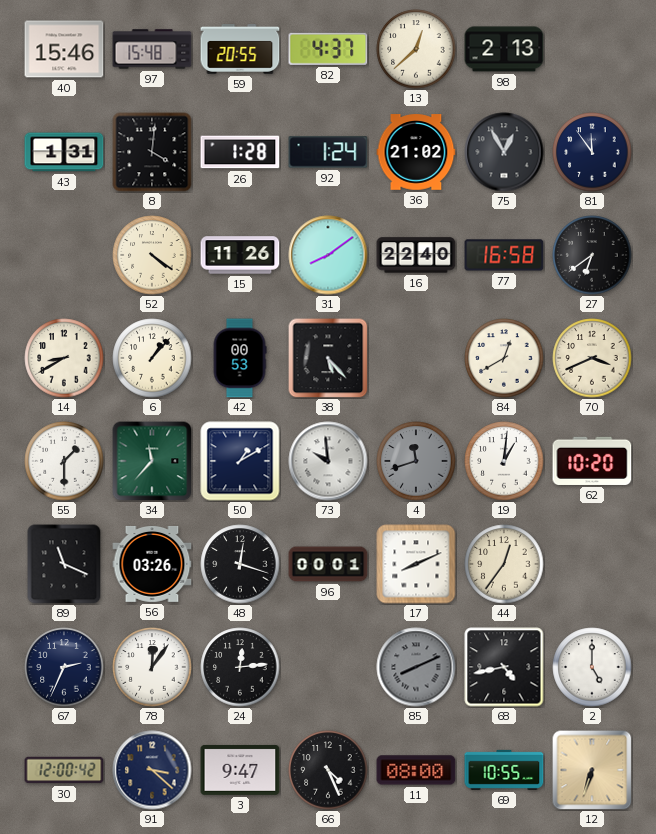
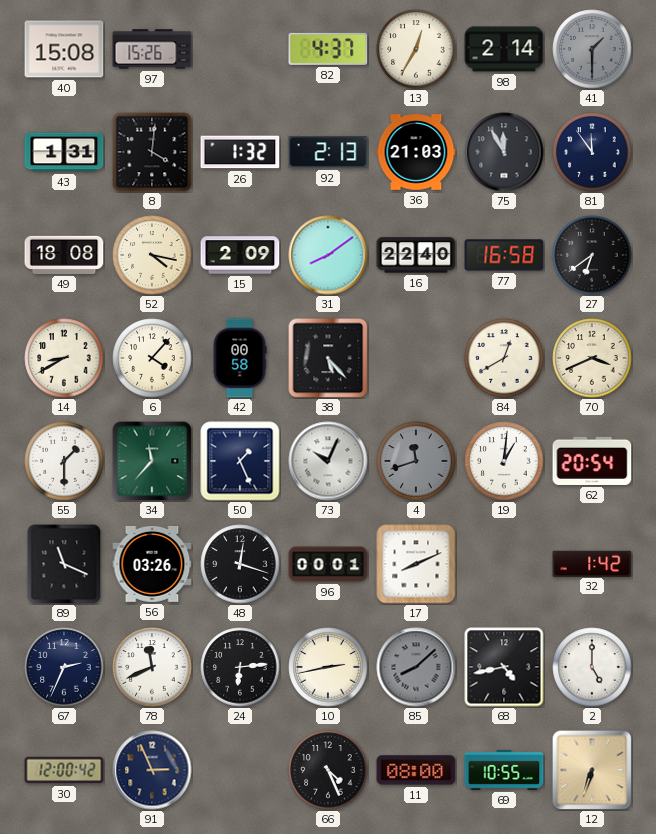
40: 15:46 -> 15:08
97: 15:48 -> 15:26
59: 20:55 -> none
13: 12:38 -> 12:35
98: 2:13 -> 2:14
41: none -> 1:30
26: 1:28 -> 1:32
92: 1:24 -> 2:13
36: 21:02 -> 21:03
75: 12:55 -> 11:55
49: none -> 18:08
52: 4:21 -> 4:17
15: 11:26 -> 2:09
6: 1:07 -> 4:07
42: 00:53 -> 00:58
50: 1:10 -> 1:26
73: 9:59 -> 10:04
62: 10:20 -> 20:54
44: 12:36 -> none
32: none -> 1:42
78: 12:06 -> 11:41
24: 12:14 -> 6:14
10: none -> 2:43
85: 8:11 -> 8:08
91: 3:22 -> 2:56
3: 9:47 -> none
